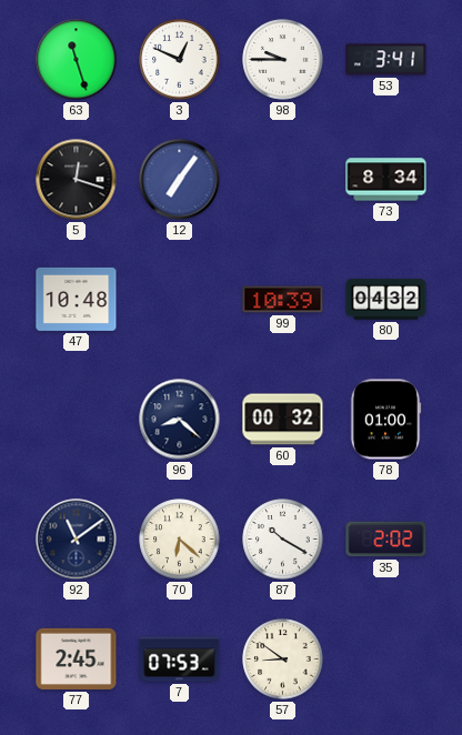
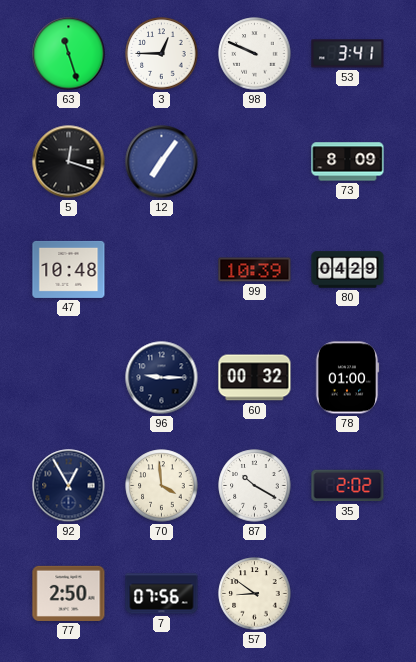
3: 12:49 -> 12:45
98: 9:45 -> 9:49
73: 8:34 -> 8:09
80: 04:32 -> 04:29
96: 8:22 -> 9:15
92: 11:09 -> 12:55
70: 6:22 -> 3:59
77: 2:45 -> 2:50
7: 07:53 -> 07:56
